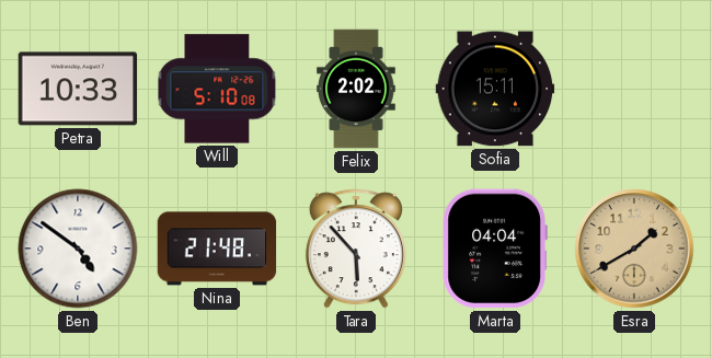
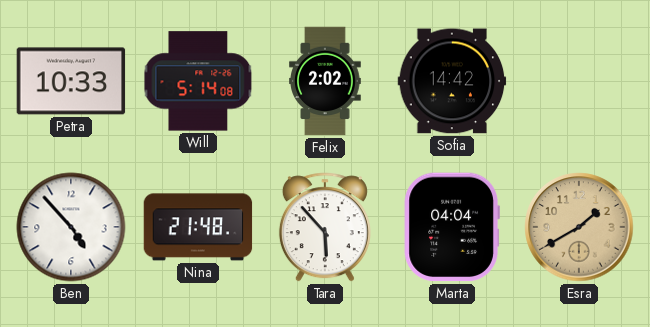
Will: 5:10 -> 5:14
Sofia: 15:11 -> 14:42
Ben: 4:51 -> 4:53
